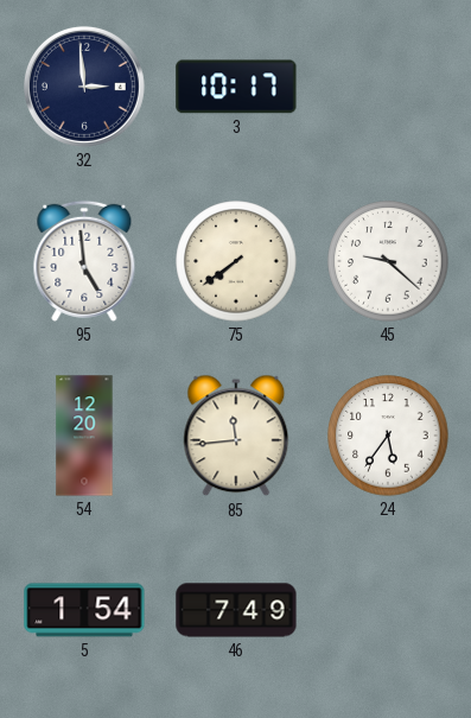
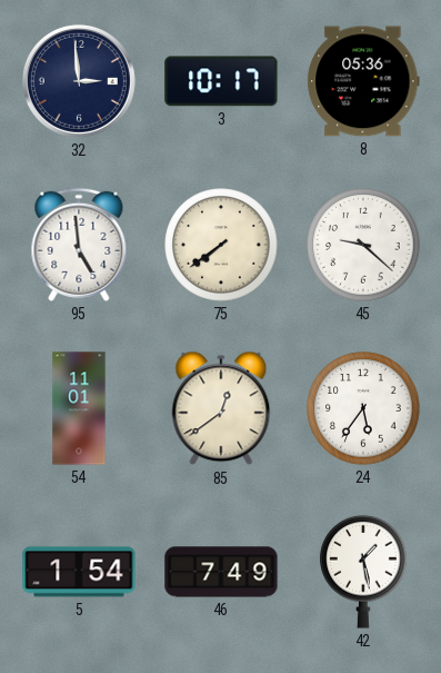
8: none -> 05:36
54: 12:20 -> 11:01
85: 11:44 -> 12:39
42: none -> 1:28
